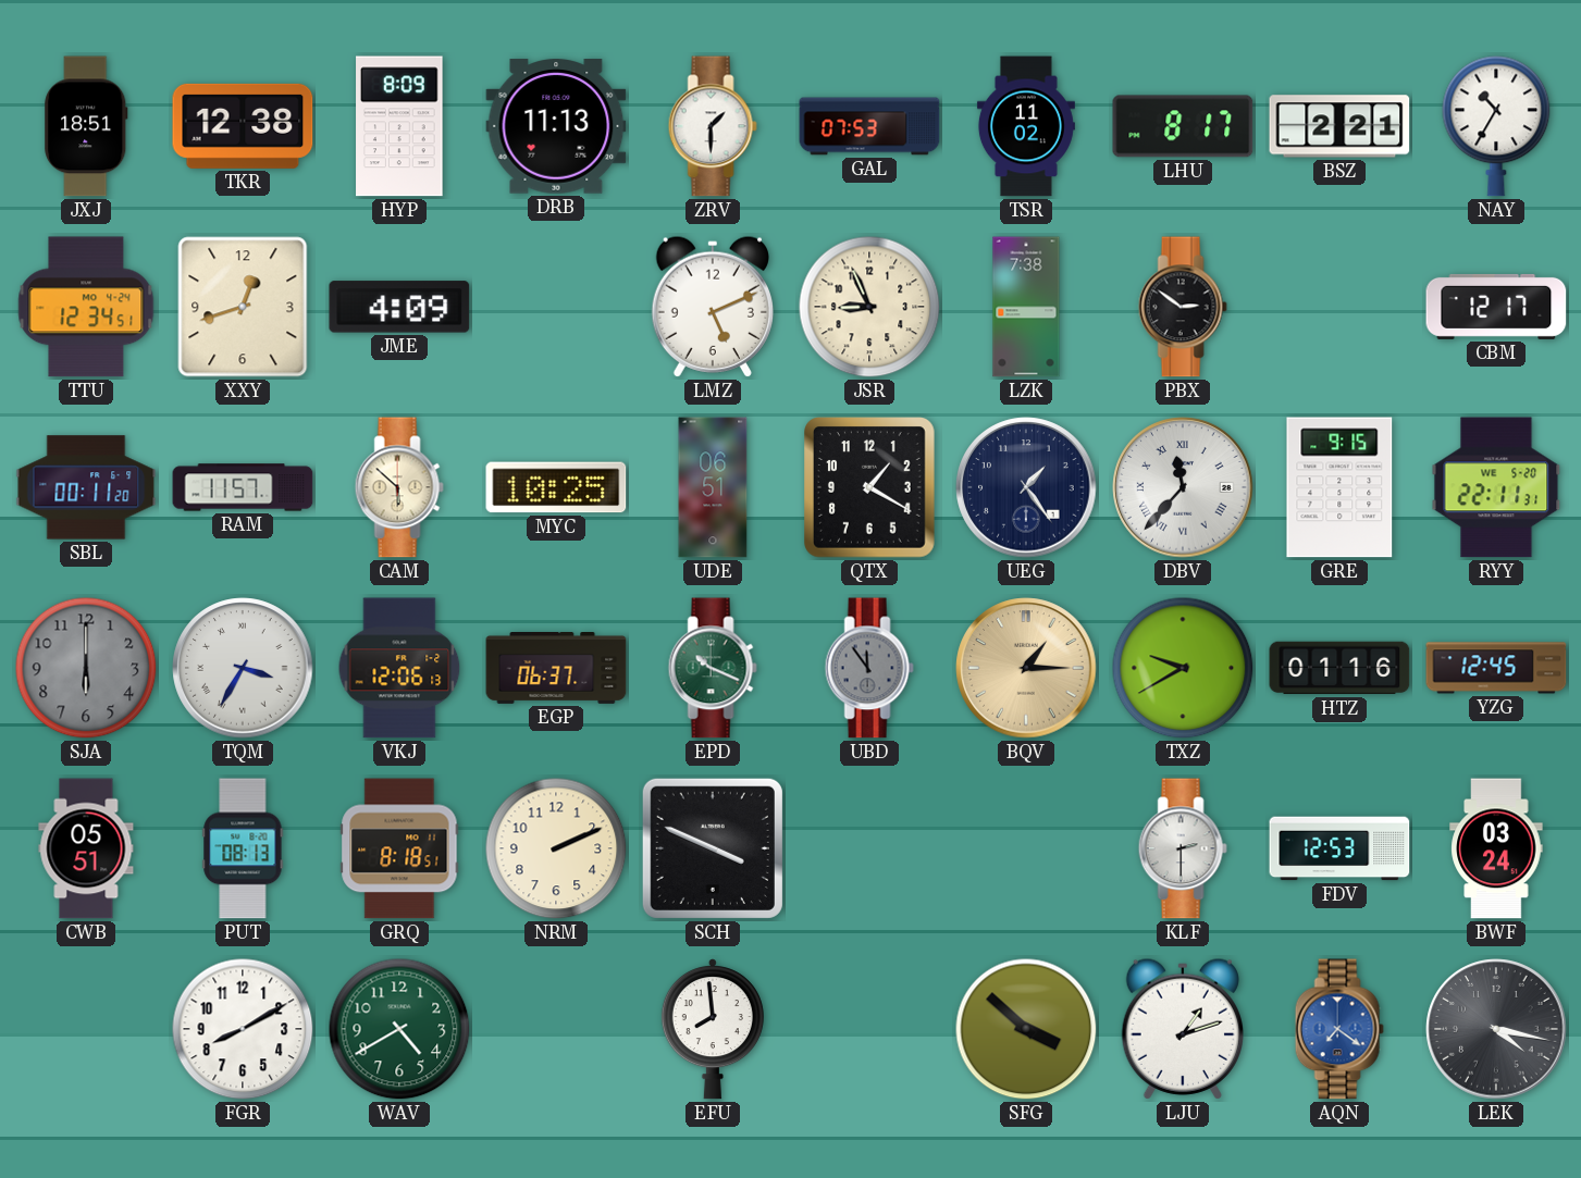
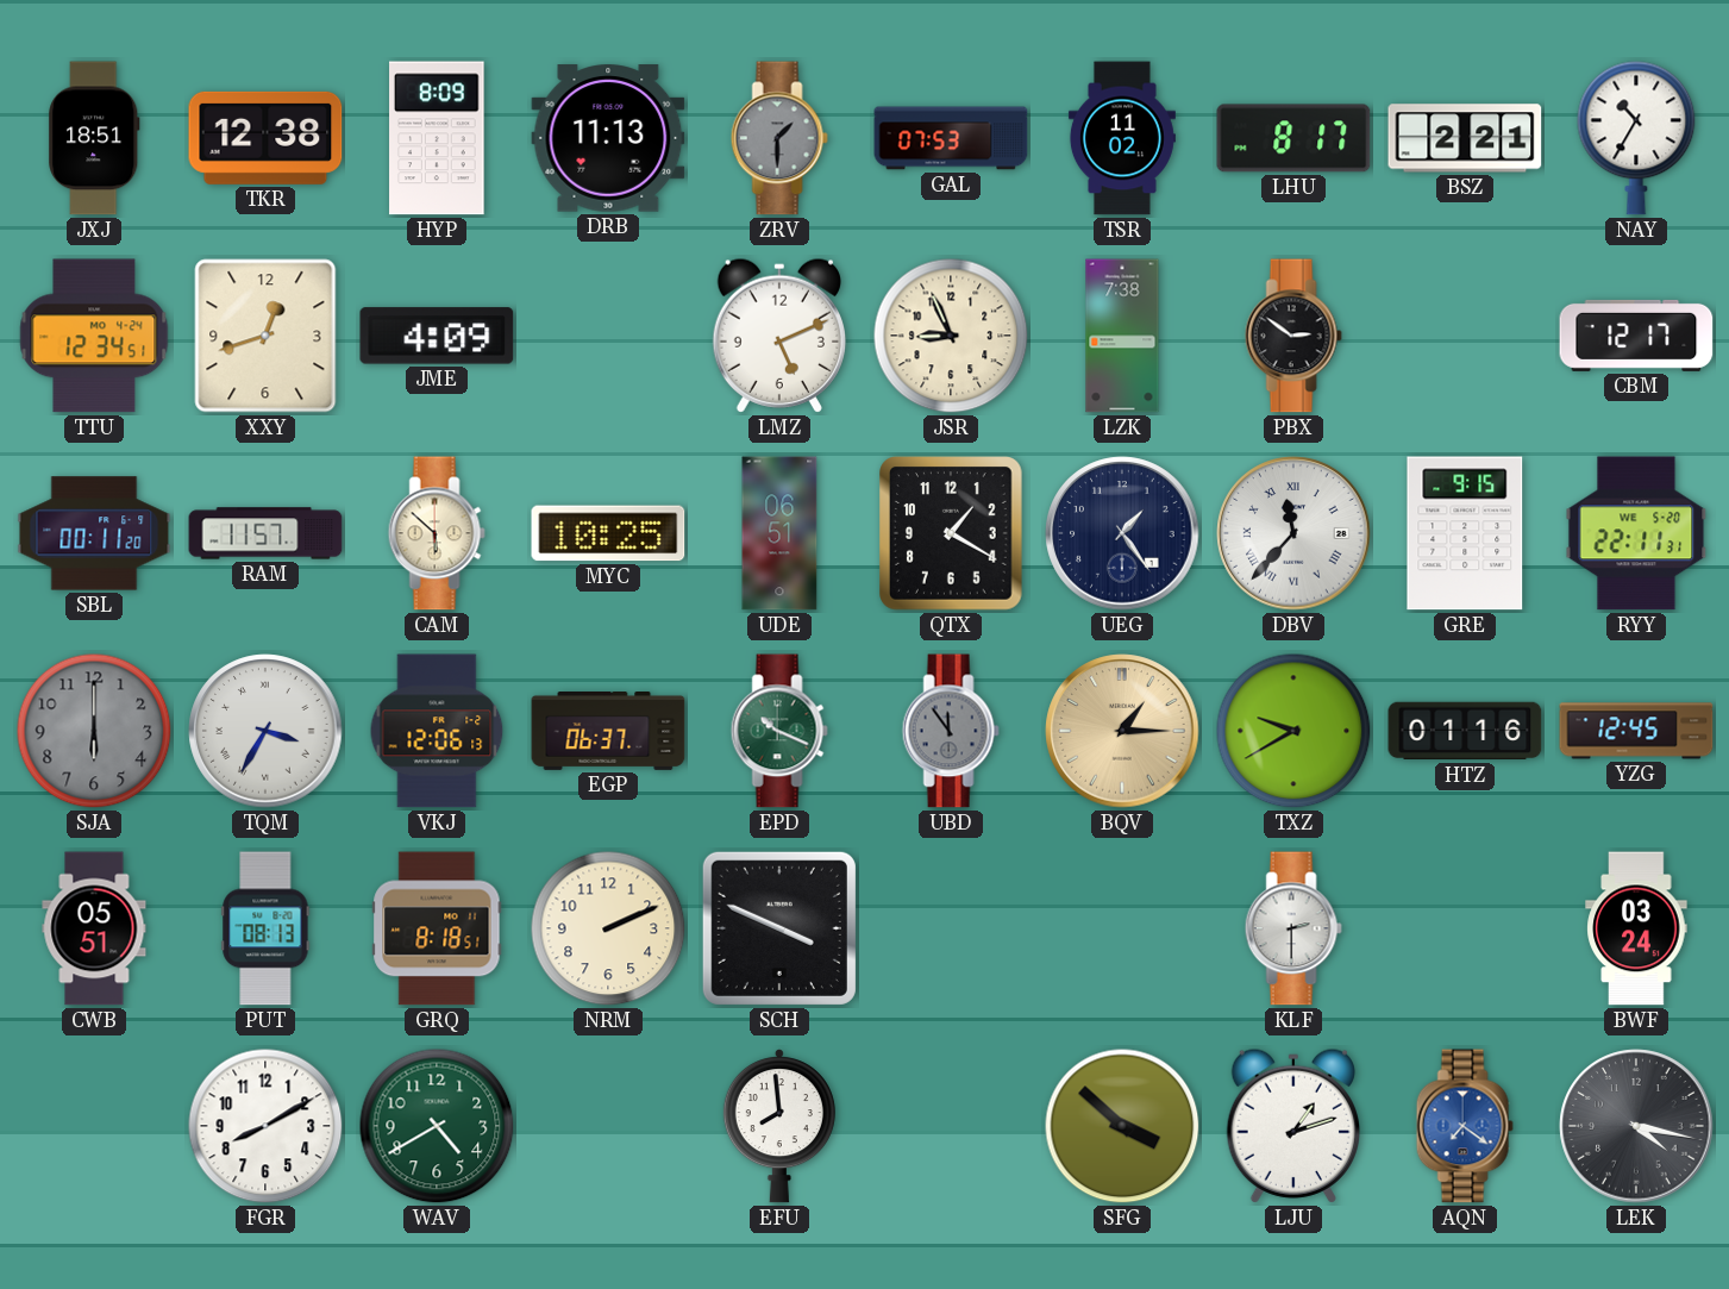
ZRV dial: white -> grey
FDV: 12:53 -> none
